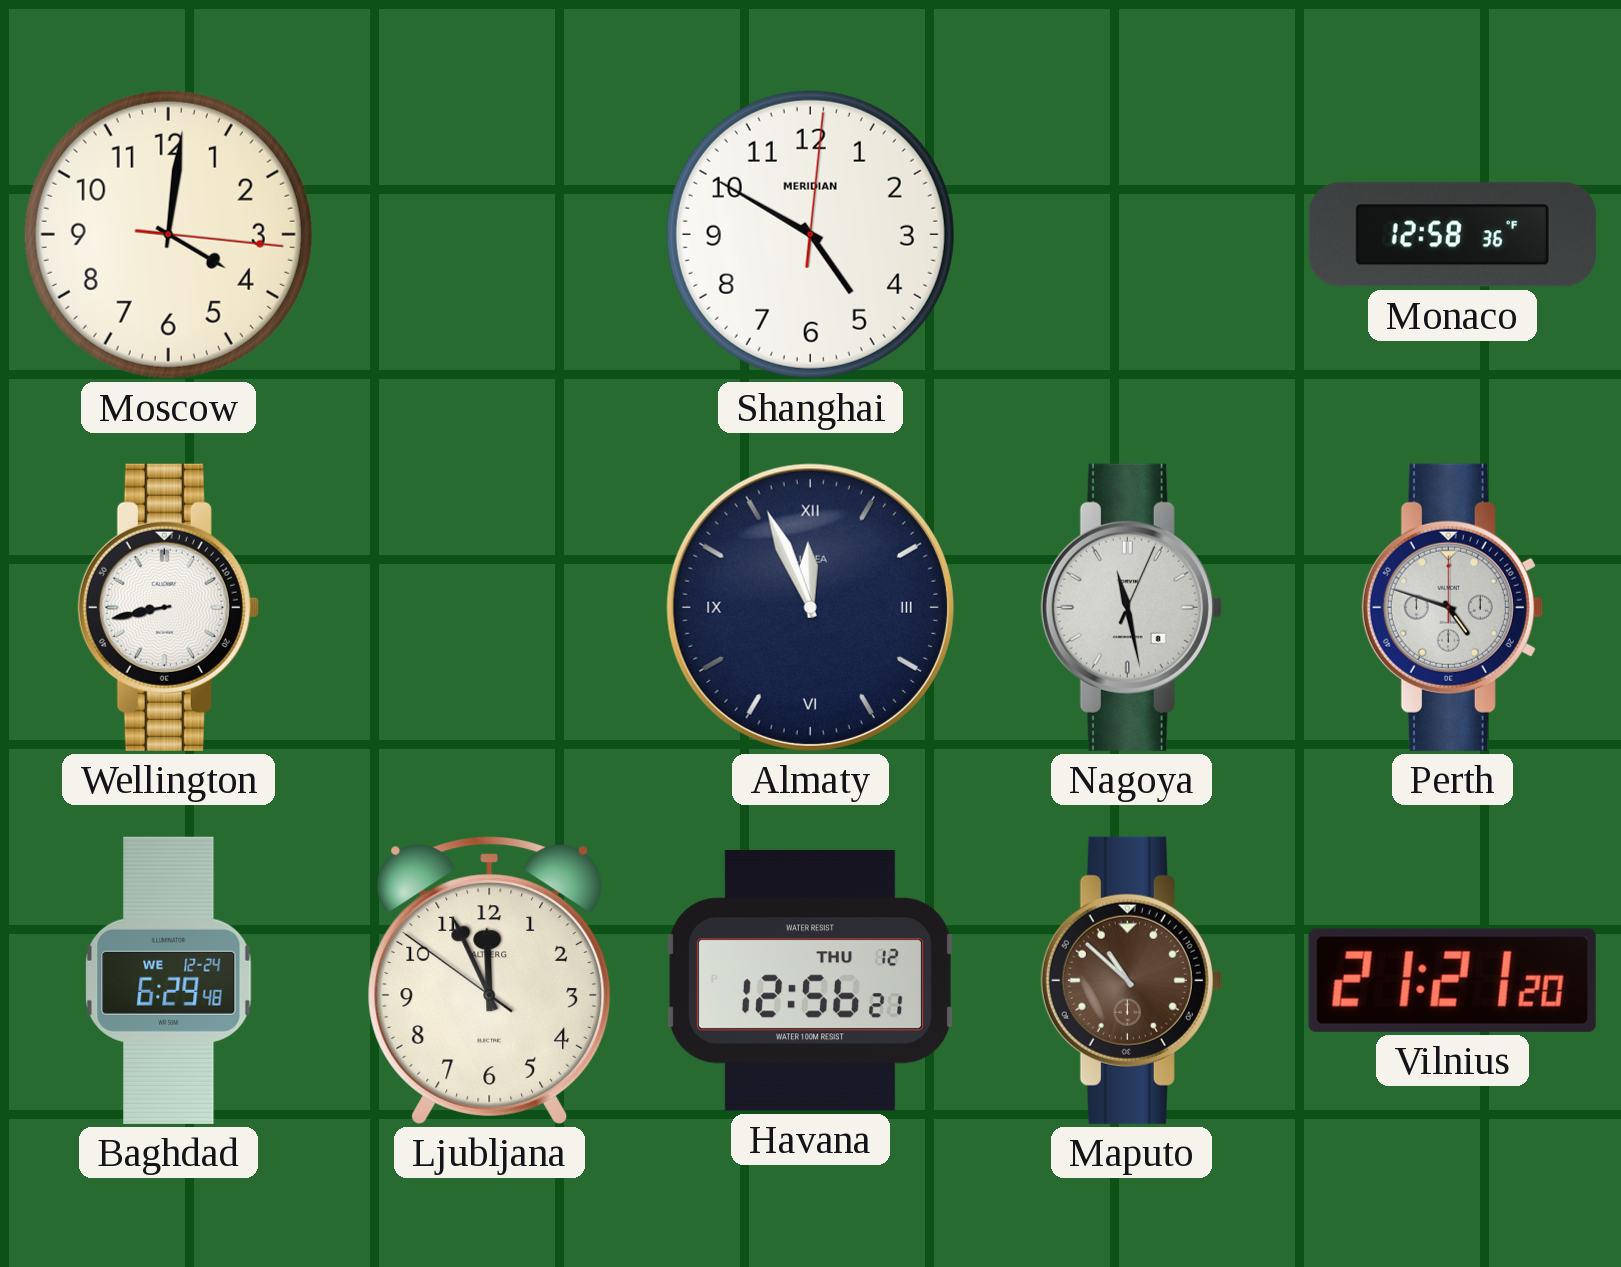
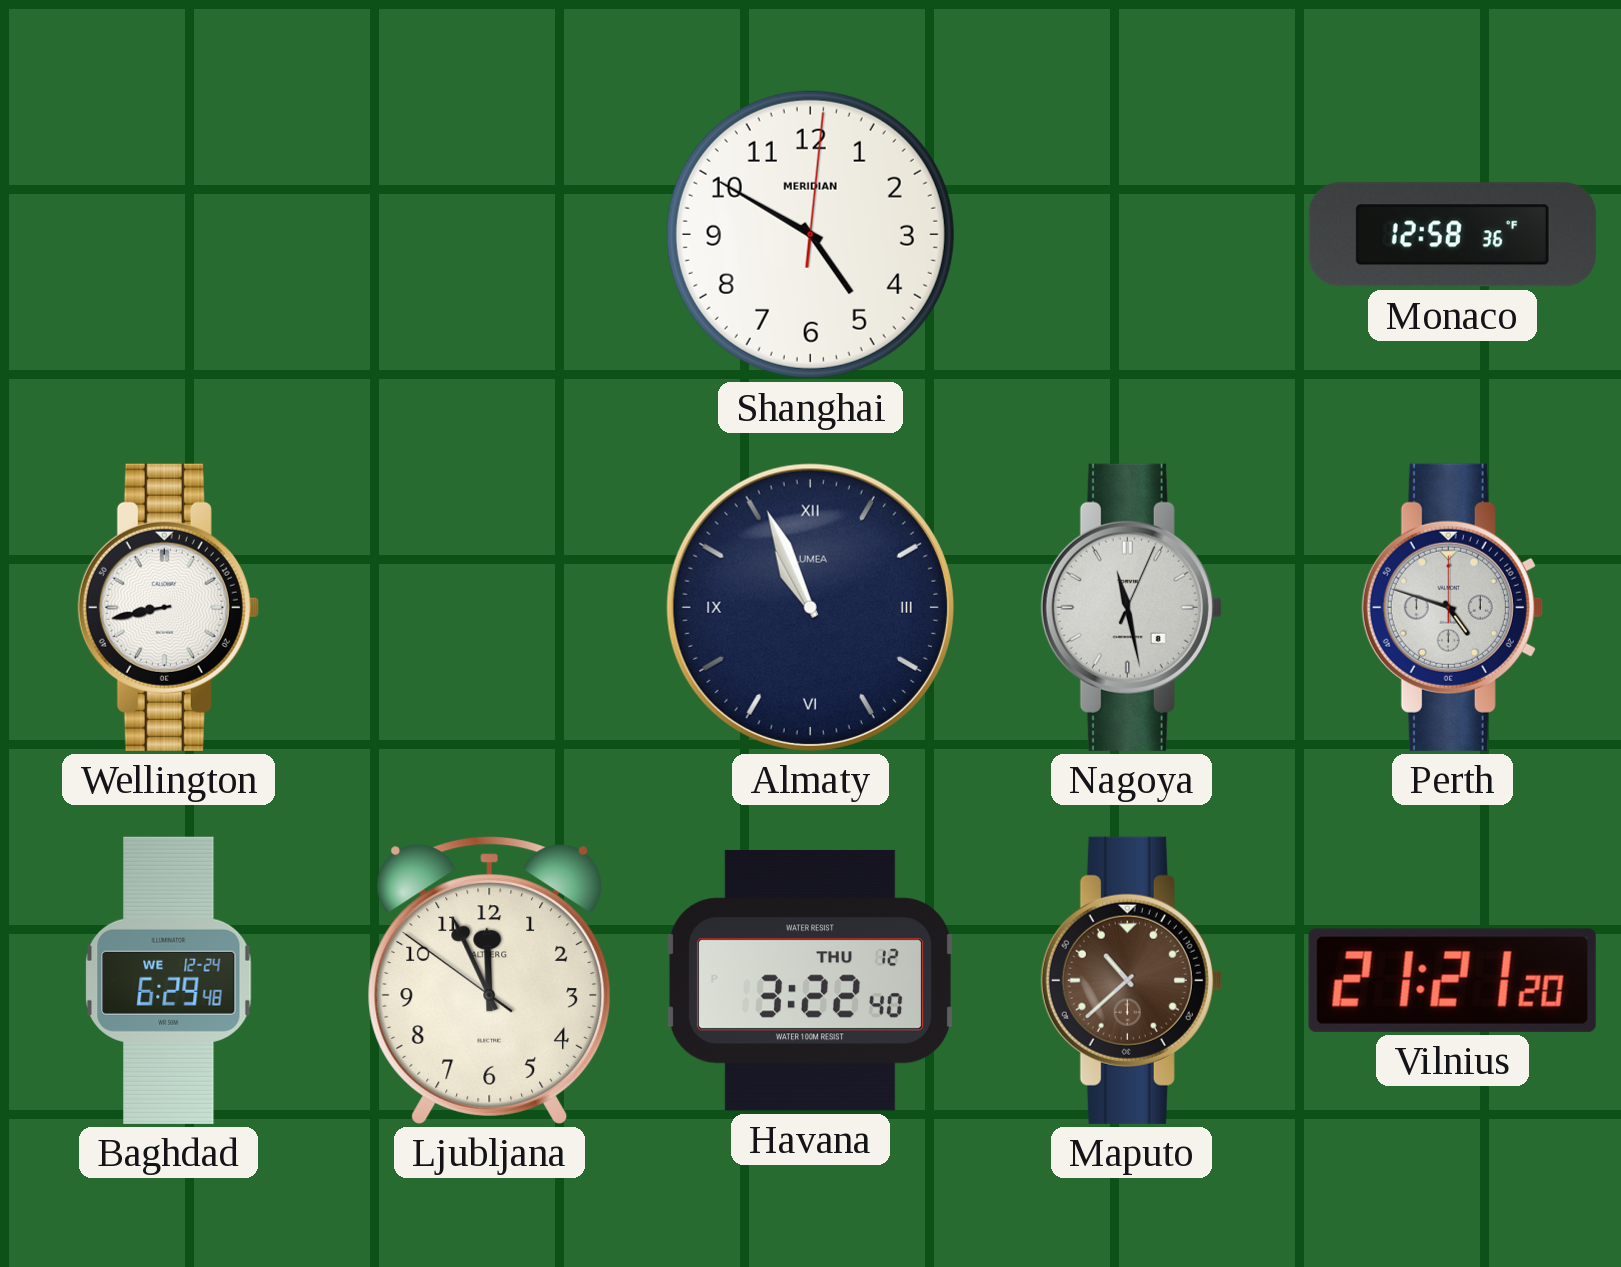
Moscow: 4:01 -> none
Almaty: 11:56 -> 10:56
Havana: 12:56 -> 3:22
Maputo: 10:52 -> 10:38
